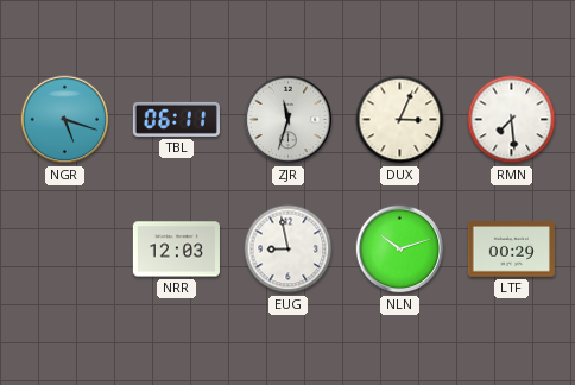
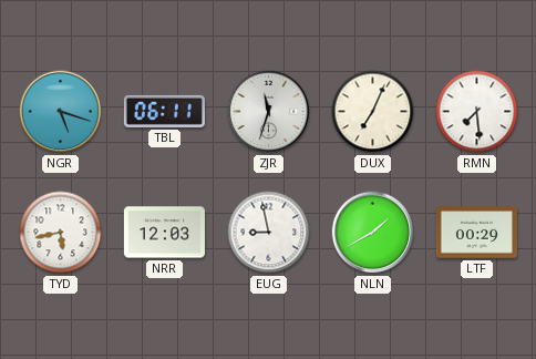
DUX: 3:04 -> 7:04
TYD: none -> 5:43
NLN: 10:12 -> 1:40
